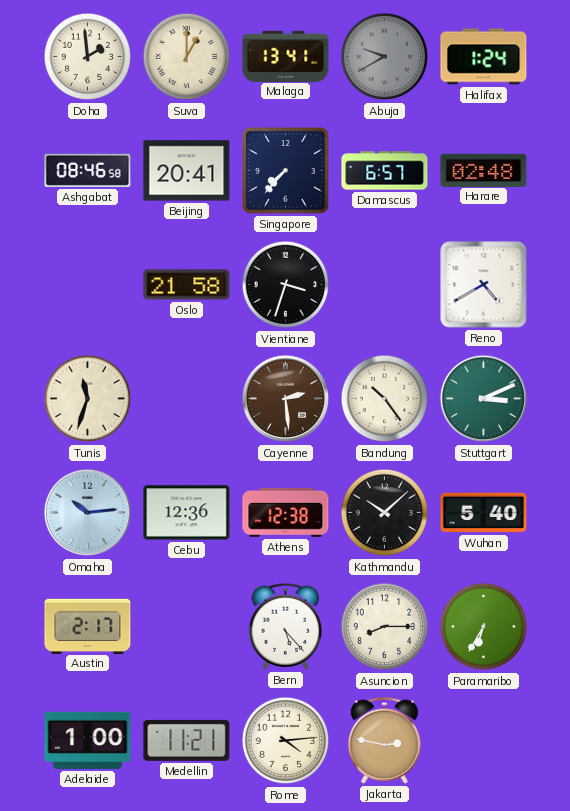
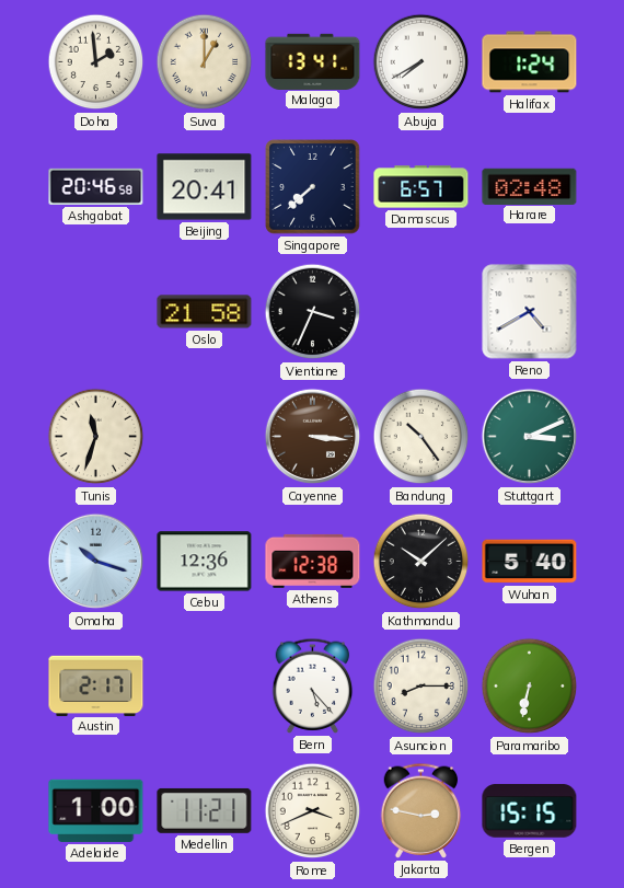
Abuja: 9:40 -> 7:40
Abuja dial: grey -> white
Ashgabat: 08:46 -> 20:46
Singapore: 7:37 -> 7:38
Vientiane: 3:33 -> 3:34
Cayenne: 2:29 -> 3:16
Omaha: 10:14 -> 10:18
Paramaribo: 6:35 -> 6:32
Rome: 4:14 -> 3:41
Bergen: none -> 15:15
